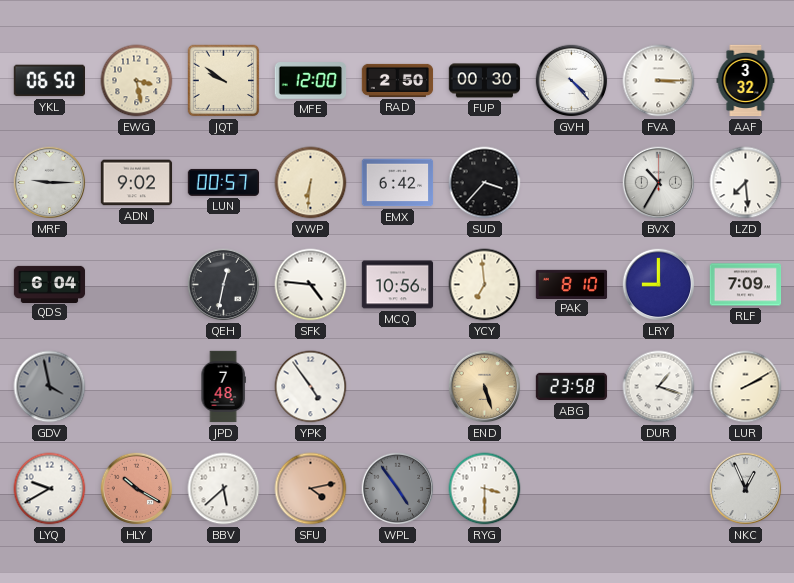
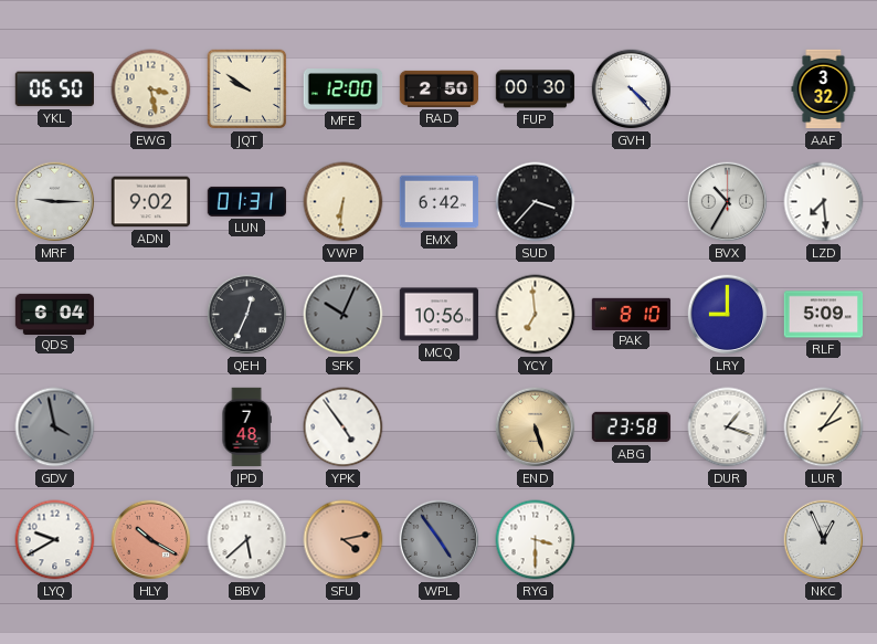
FVA: 3:15 -> none
LUN: 00:57 -> 01:31
QEH: 12:32 -> 12:34
SFK: 4:46 -> 10:04
SFK dial: white -> grey
RLF: 7:09 -> 5:09
LUR: 2:10 -> 2:06
